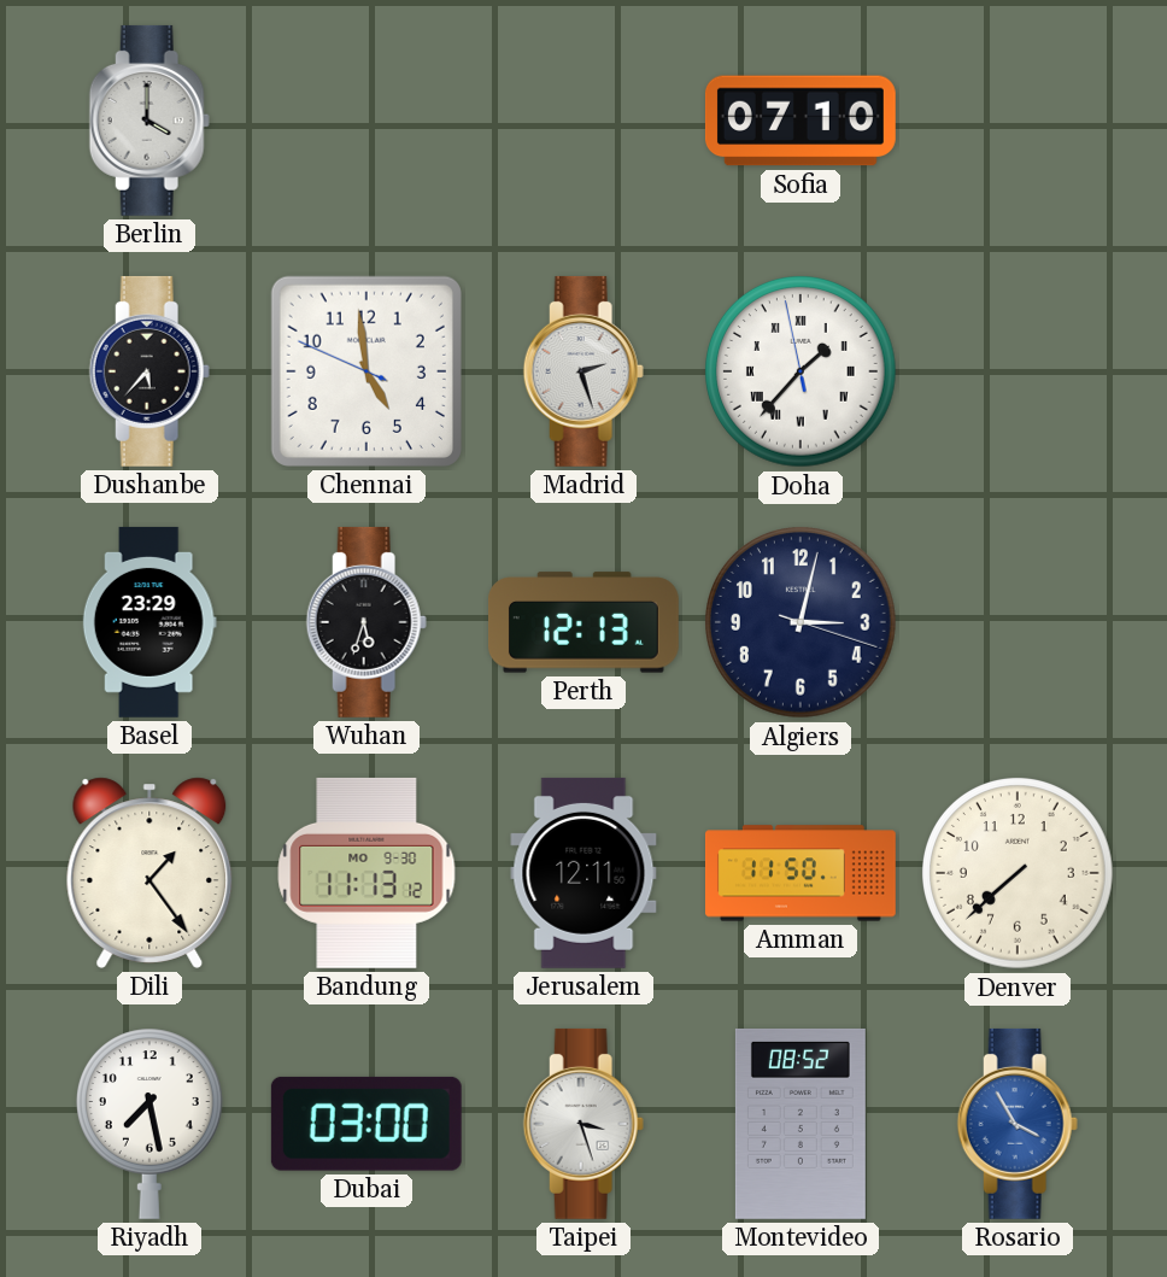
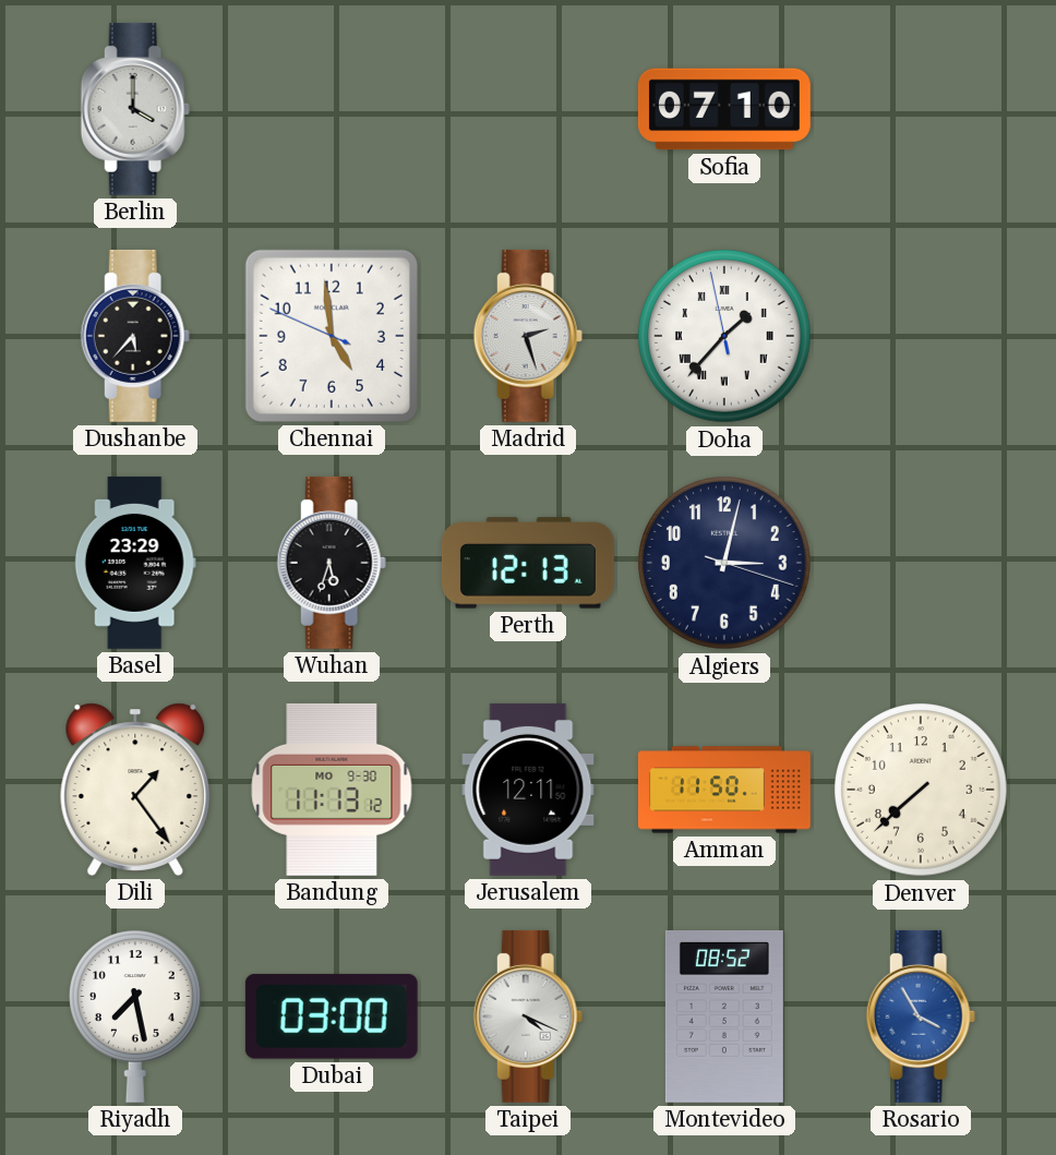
Taipei: 3:27 -> 4:19
